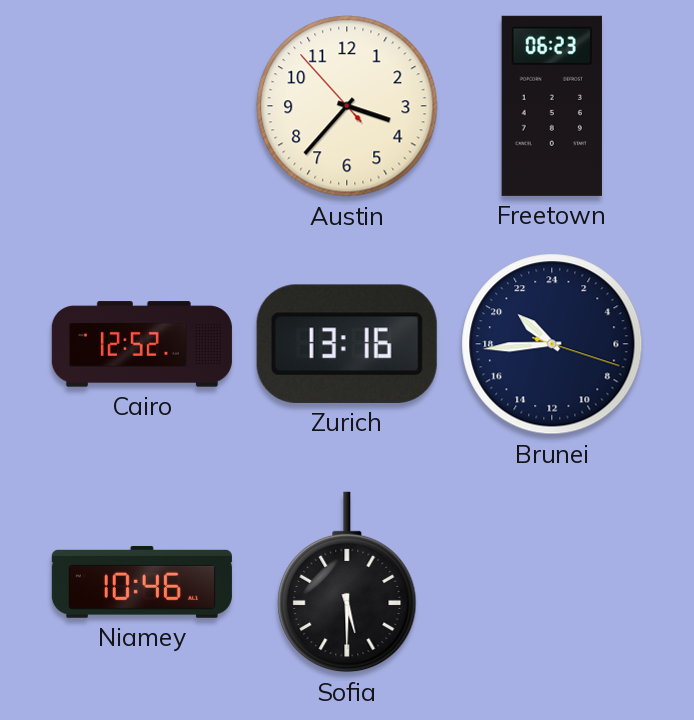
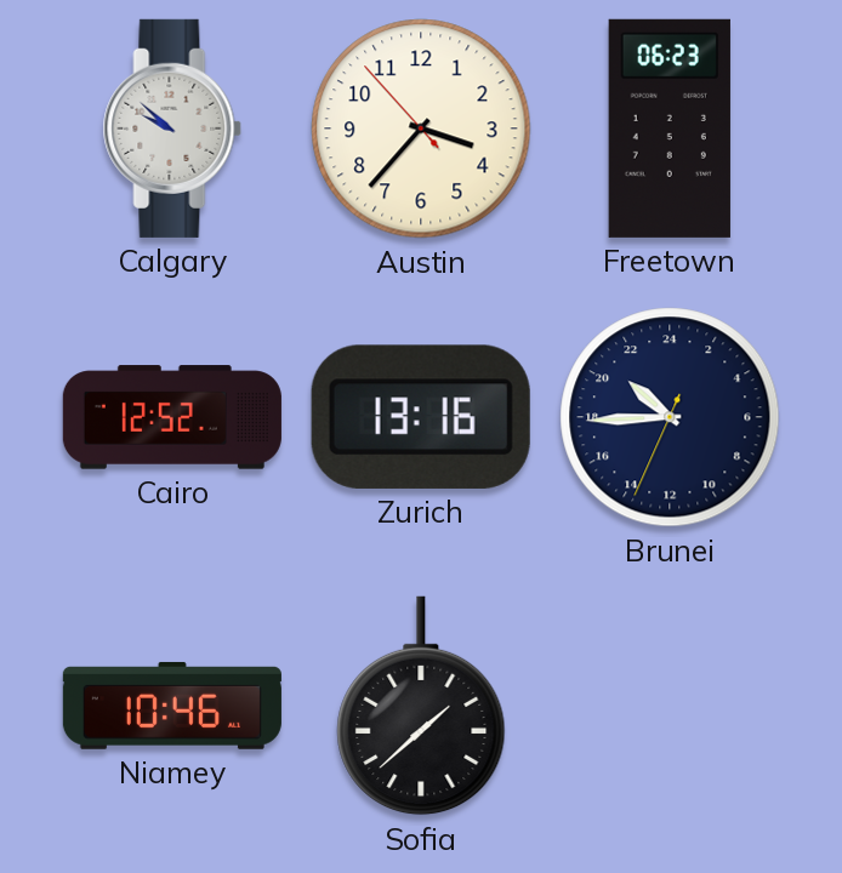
Calgary: none -> 9:52
Brunei: 20:44:18 -> 20:44:34
Sofia: 5:30 -> 1:38
